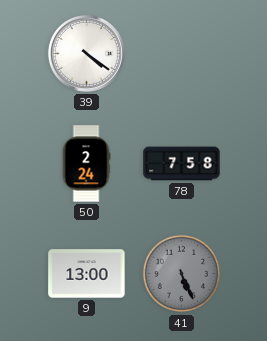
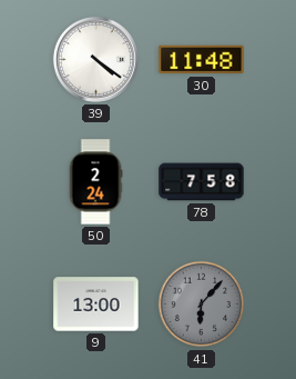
30: none -> 11:48
41: 5:26 -> 6:07
